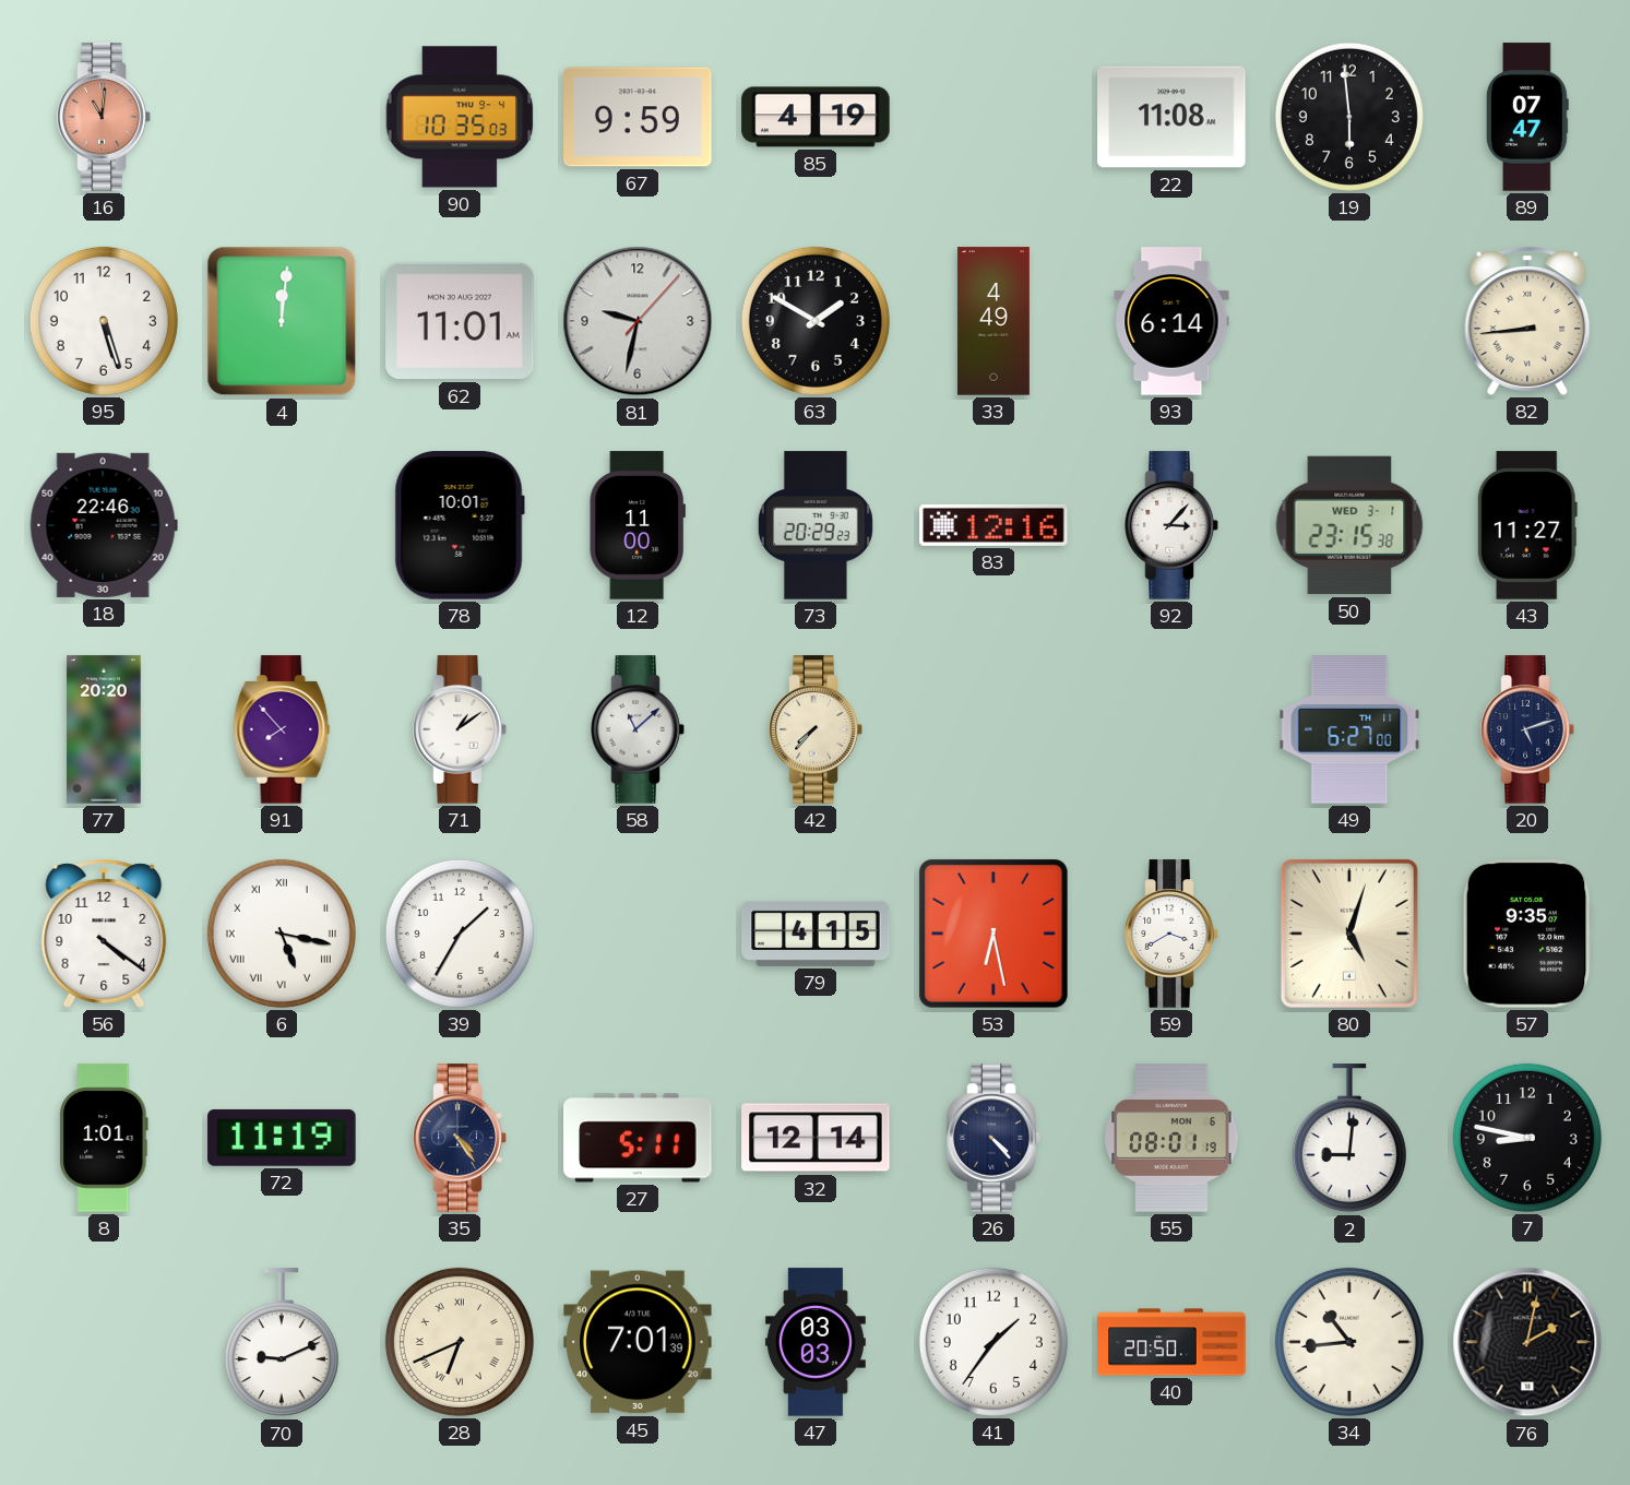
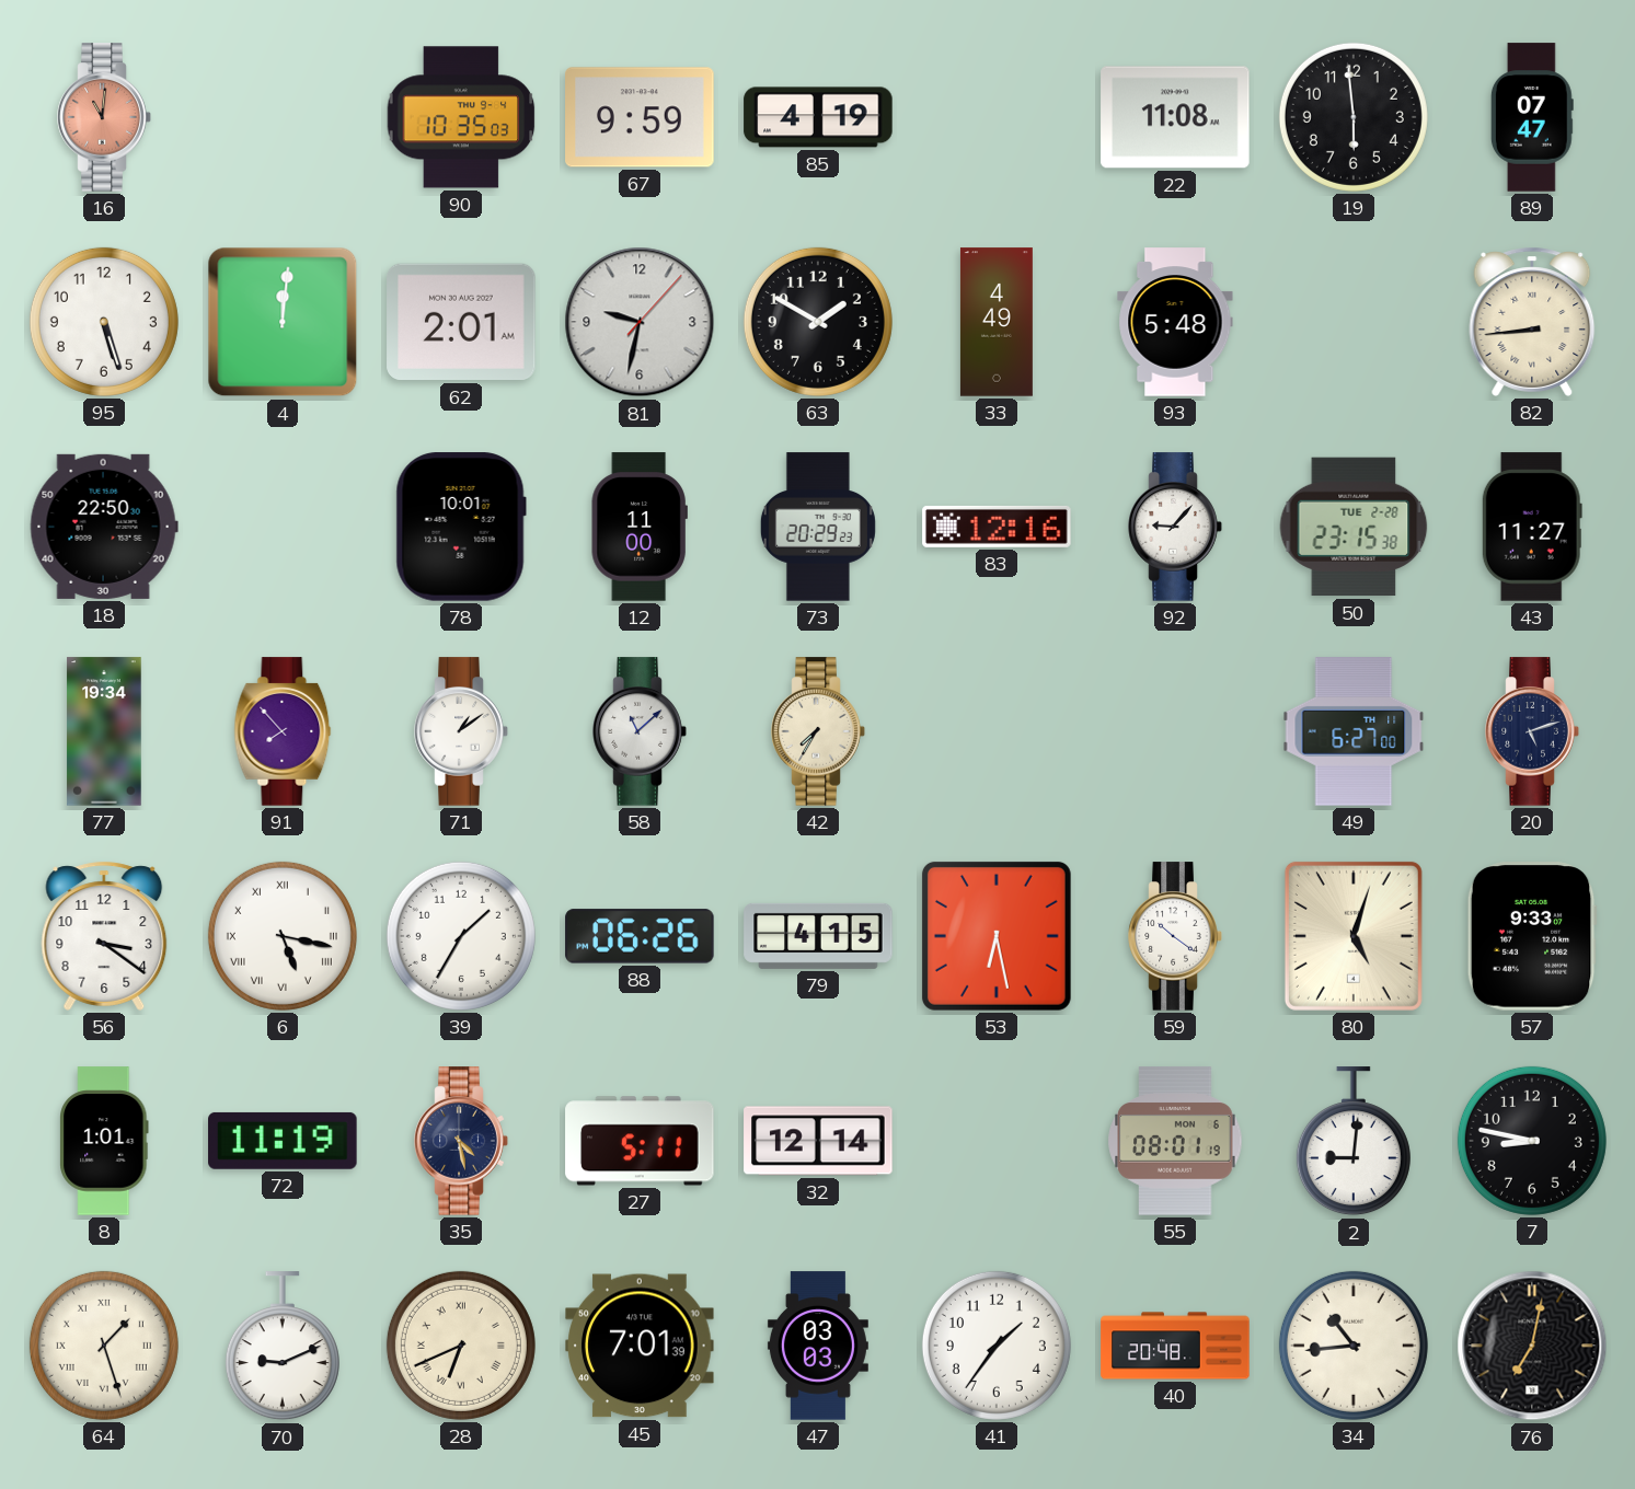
62: 11:01 -> 2:01
93: 6:14 -> 5:48
18: 22:46 -> 22:50
92: 3:07 -> 9:07
50 date: WED 3-1 -> TUE 2-28
77: 20:20 -> 19:34
42: 7:37 -> 7:35
56: 4:21 -> 3:21
88: none -> 06:26
59: 3:40 -> 10:21
57: 9:35 -> 9:33
35: 4:24 -> 4:28
26: 4:23 -> none
64: none -> 1:27
40: 20:50 -> 20:48
76: 2:02 -> 7:02
